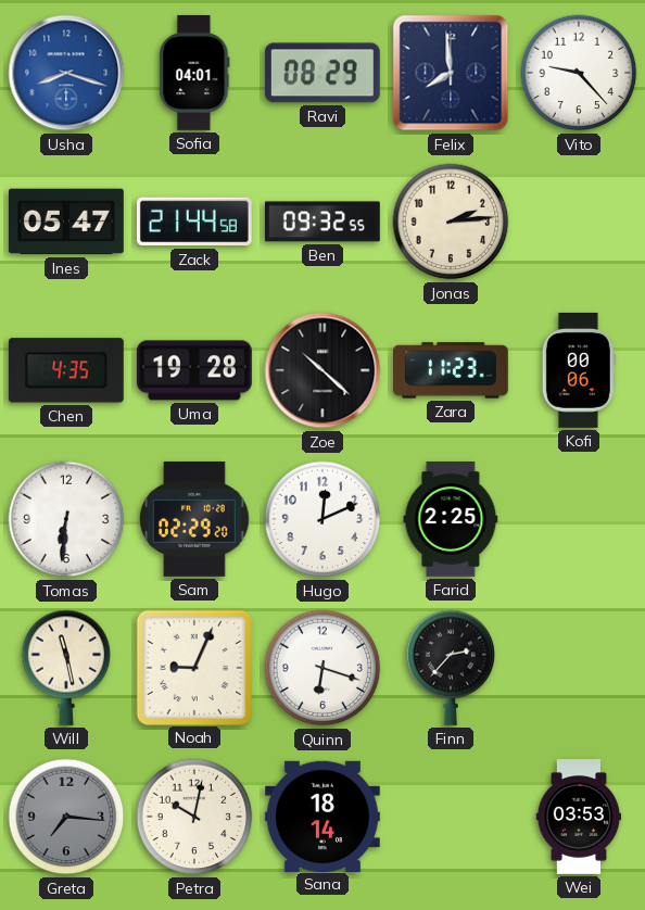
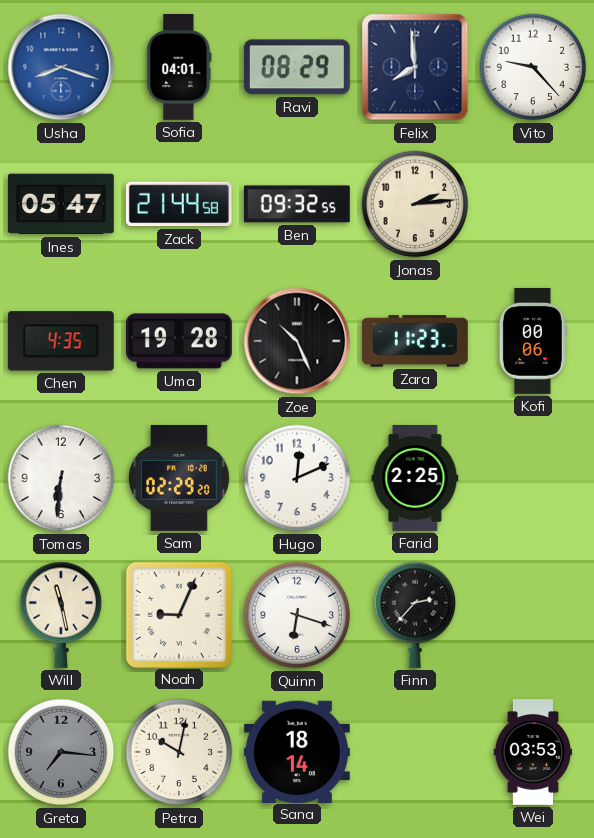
Zoe: 10:22 -> 10:26
